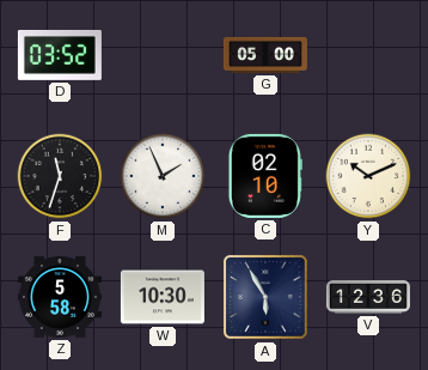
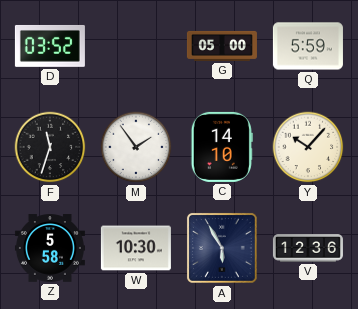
Q: none -> 5:59
M: 1:56 -> 1:54
C: 02:10 -> 14:10
Y: 10:11 -> 10:07
